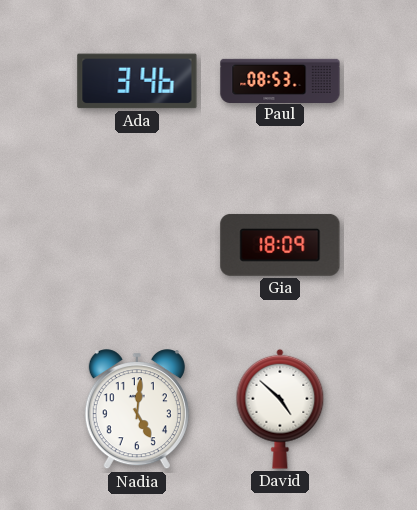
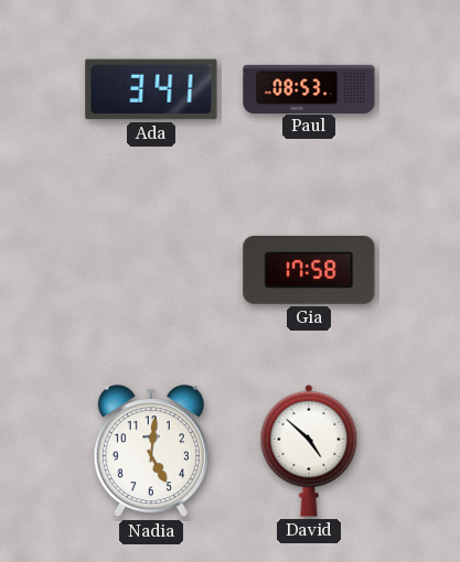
Ada: 3:46 -> 3:41
Gia: 18:09 -> 17:58
